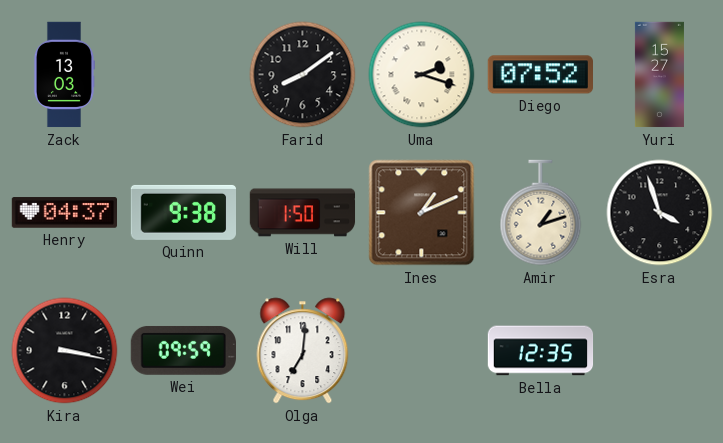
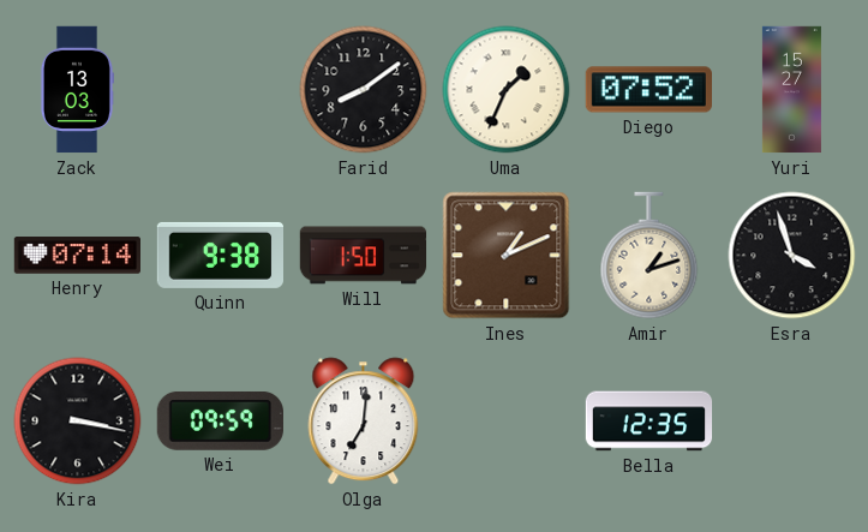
Uma: 2:18 -> 1:34
Henry: 04:37 -> 07:14
